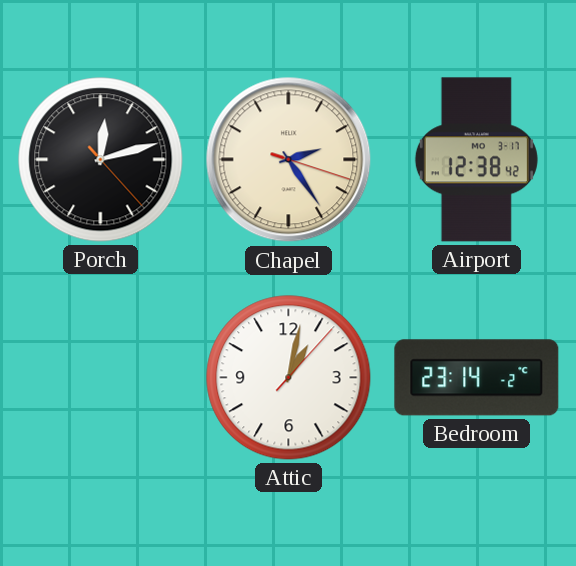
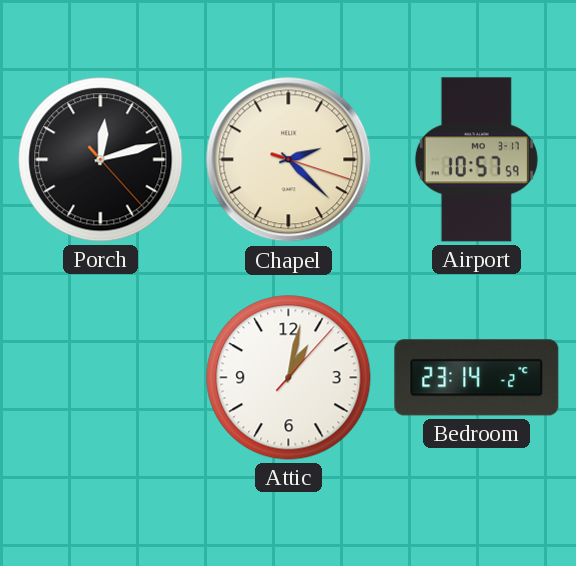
Chapel: 2:24 -> 2:22
Airport: 12:38 -> 10:57
